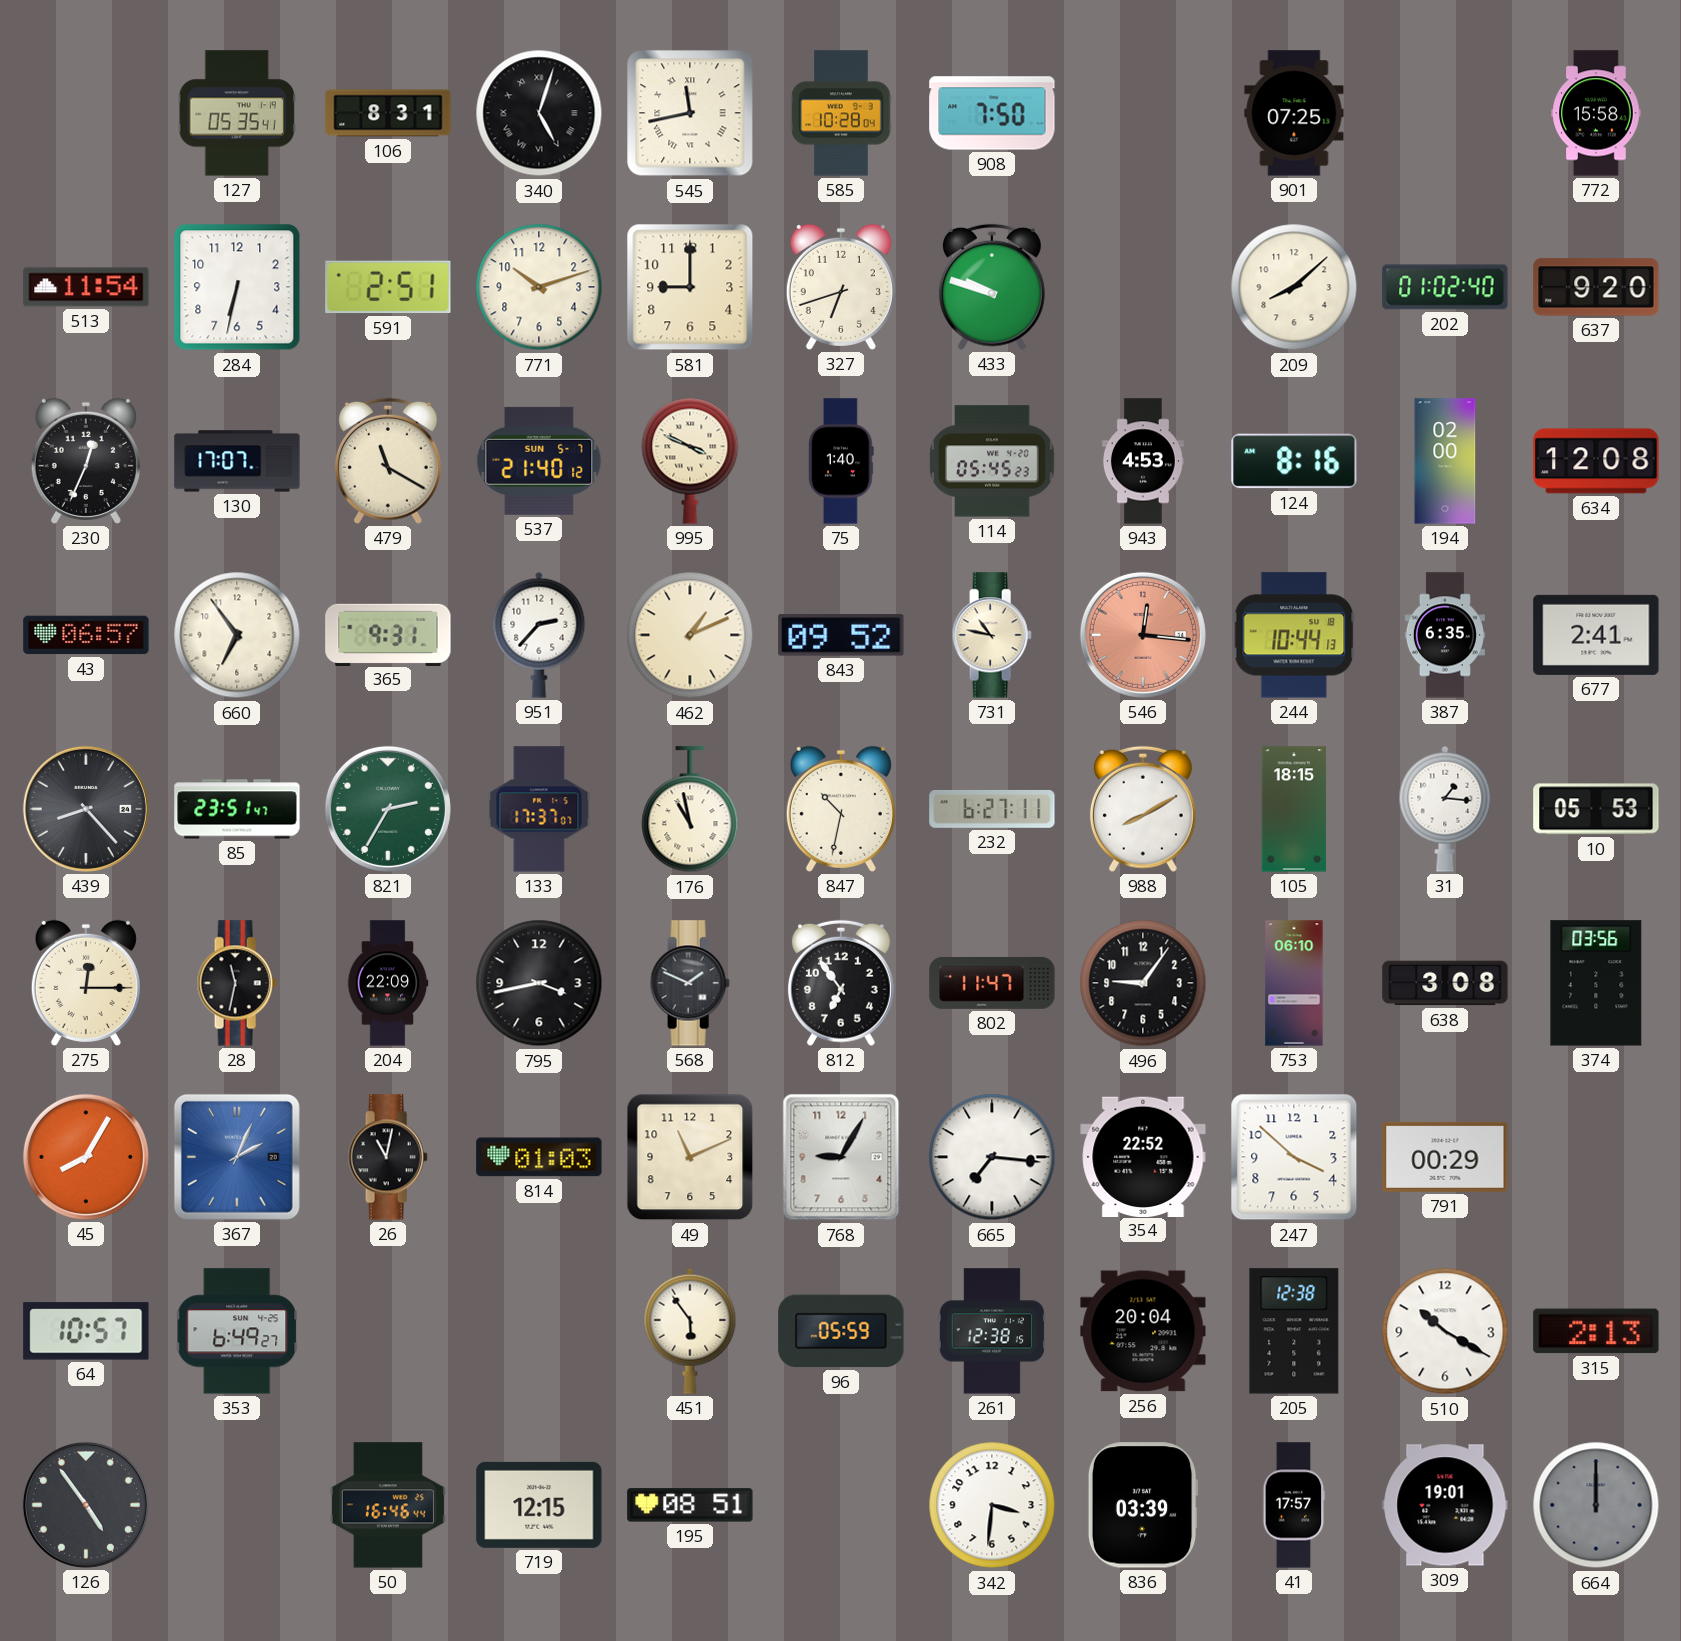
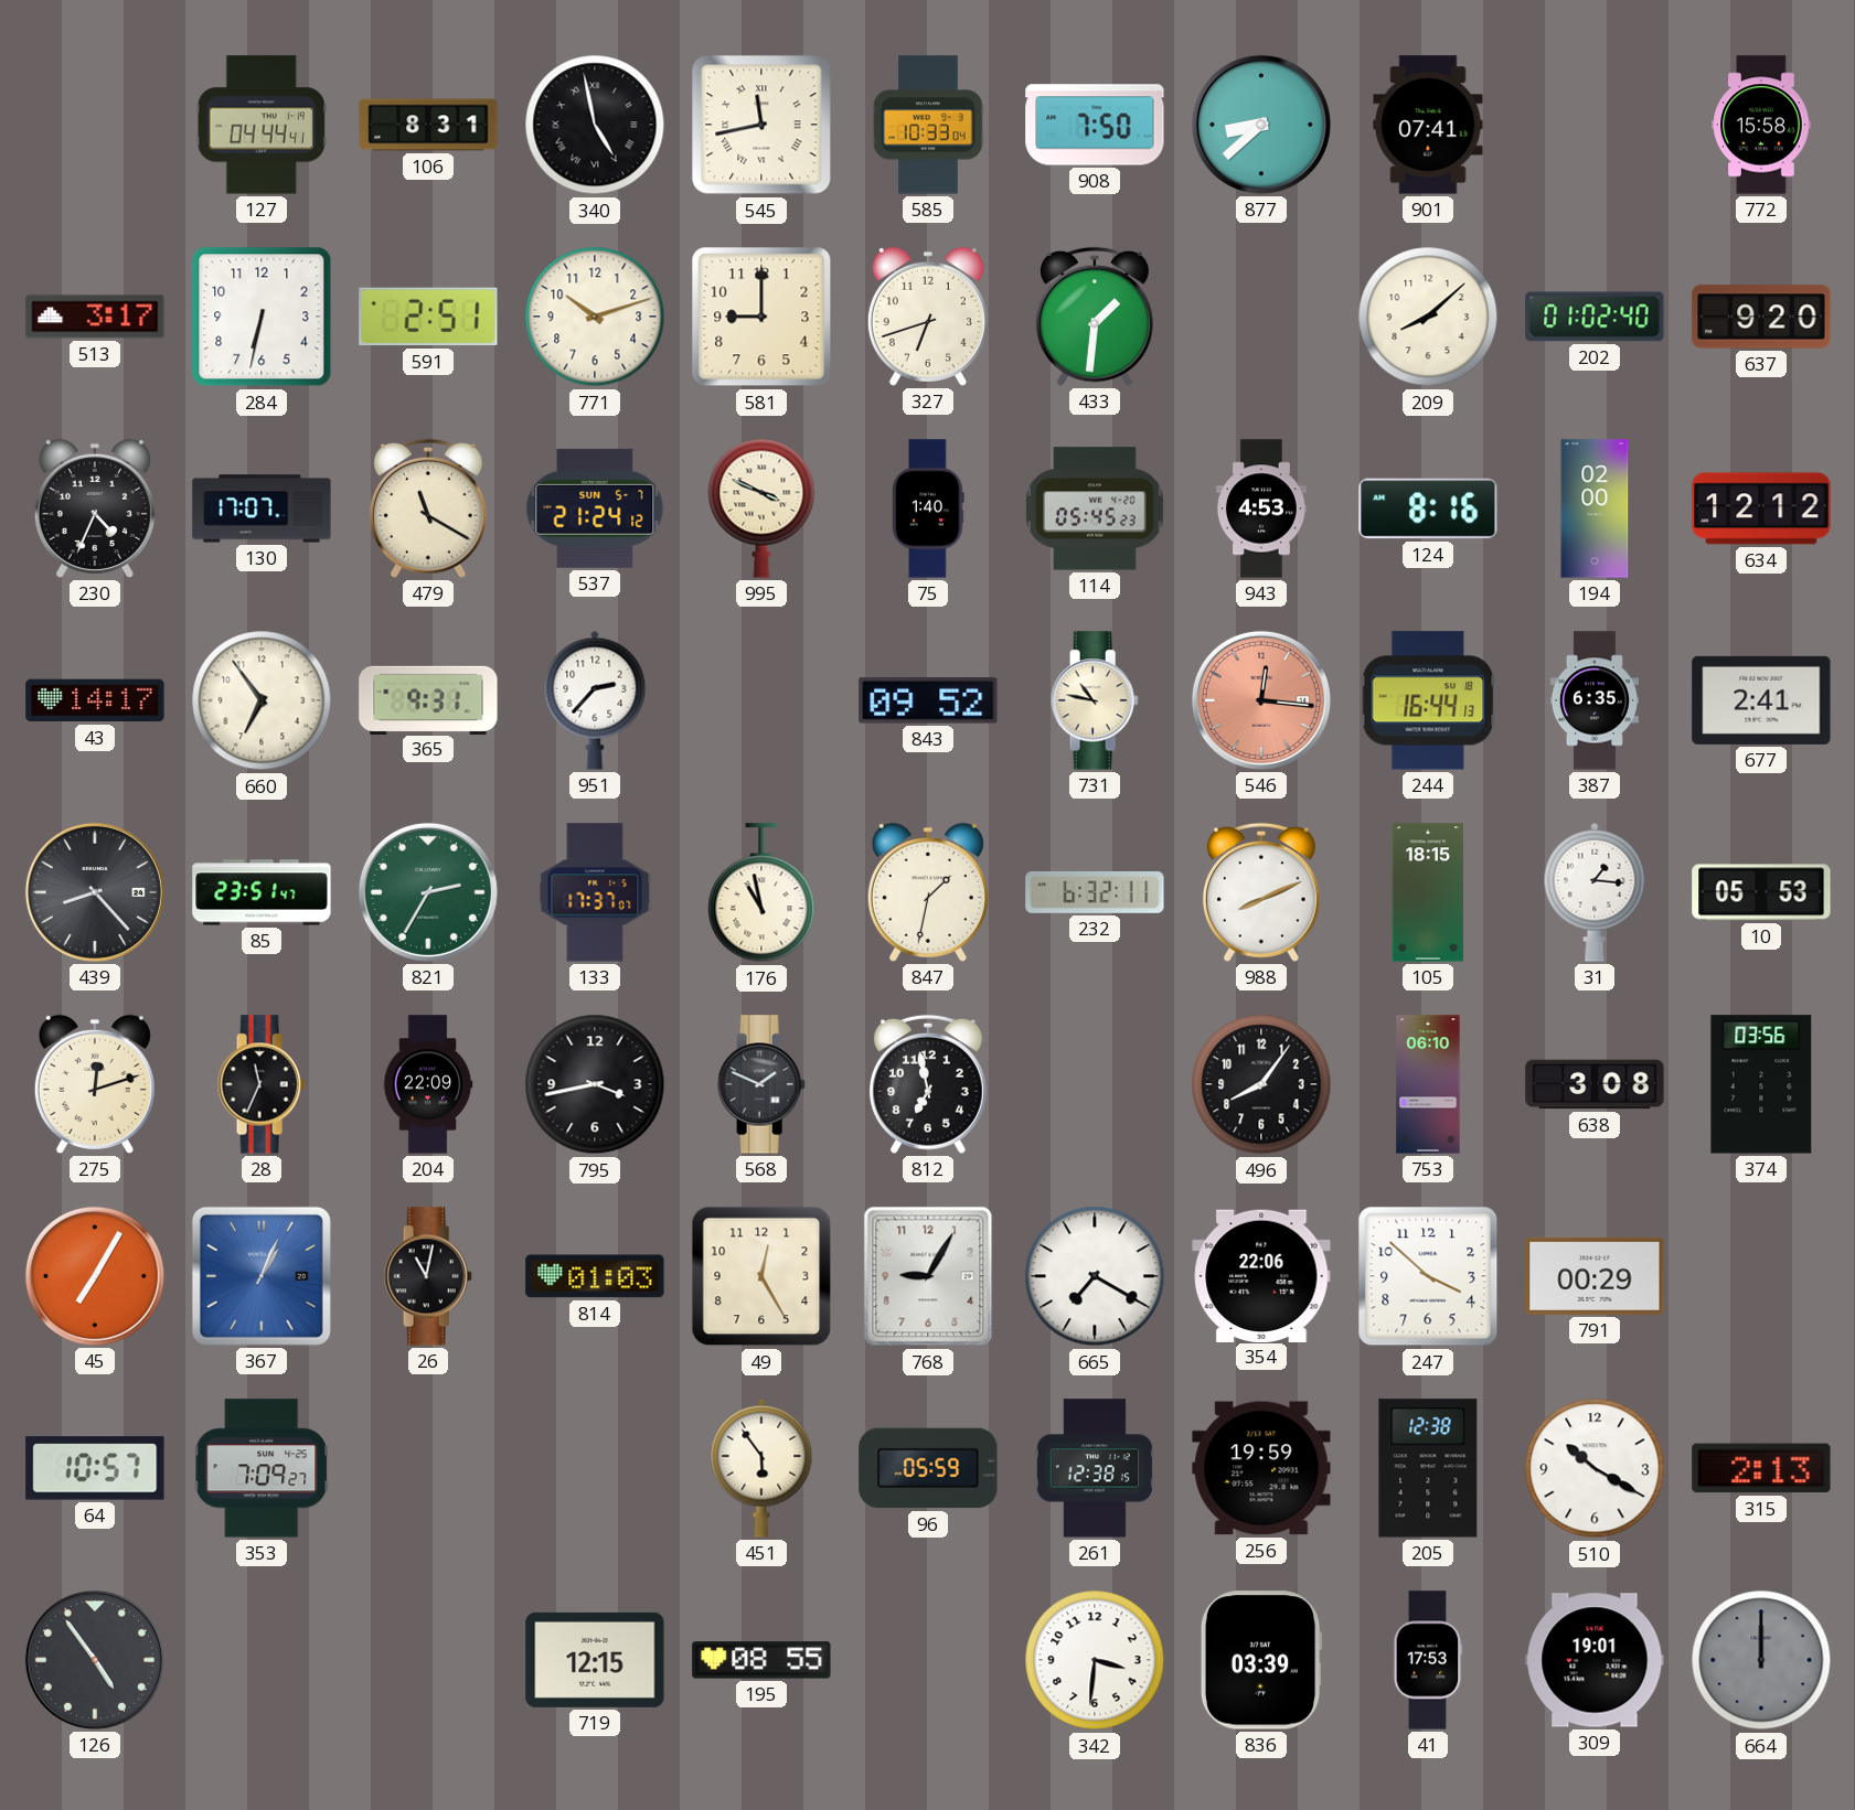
127: 05:35 -> 04:44
340: 5:03 -> 4:58
585: 10:28 -> 10:33
877: none -> 8:38
901: 07:25 -> 07:41
513: 11:54 -> 3:17
433: 9:48 -> 1:31
230: 12:34 -> 4:34
537: 21:40 -> 21:24
634: 12:08 -> 12:12
43: 06:57 -> 14:17
462: 1:11 -> none
244: 10:44 -> 16:44
847: 10:32 -> 1:32
232: 6:27 -> 6:32
988: 8:10 -> 8:11
275: 12:15 -> 12:12
28: 11:32 -> 11:34
812: 6:54 -> 6:58
802: 11:47 -> none
496: 9:06 -> 8:06
45: 8:05 -> 7:05
367: 2:04 -> 1:04
49: 11:11 -> 12:25
665: 7:16 -> 7:20
354: 22:52 -> 22:06
353: 6:49 -> 7:09
256: 20:04 -> 19:59
50: 16:46 -> none
195: 08:51 -> 08:55
41: 17:57 -> 17:53
